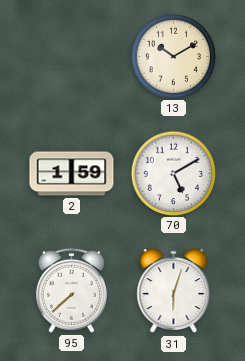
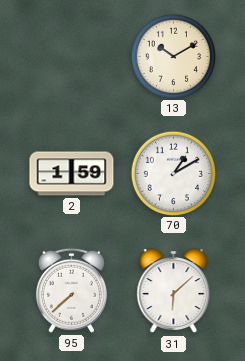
70: 5:10 -> 1:10
31: 6:03 -> 6:08
